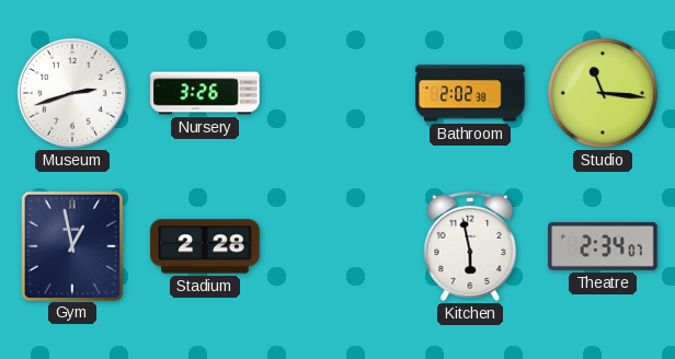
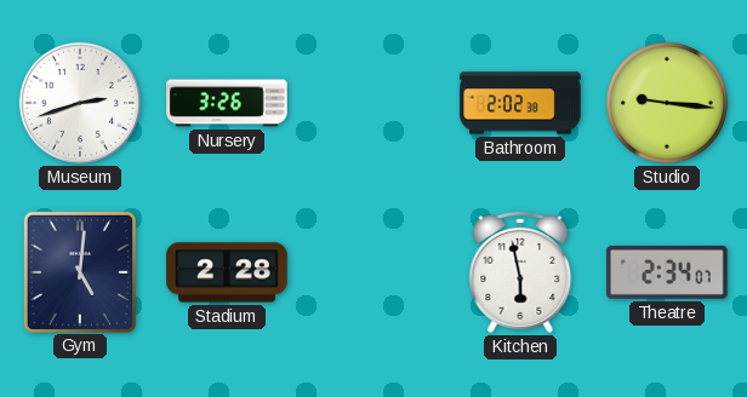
Studio: 11:16 -> 9:16
Gym: 12:58 -> 5:01
